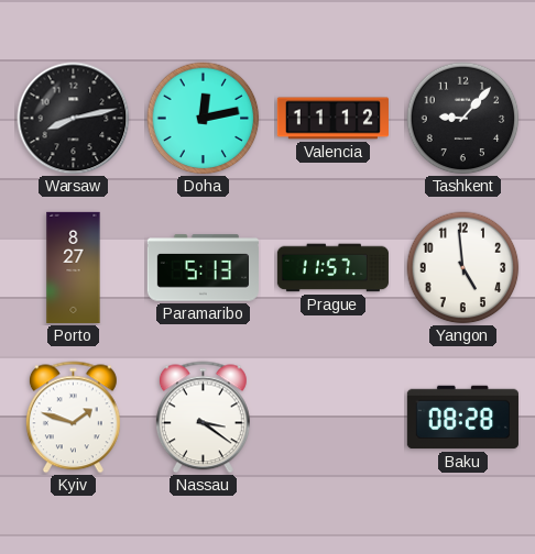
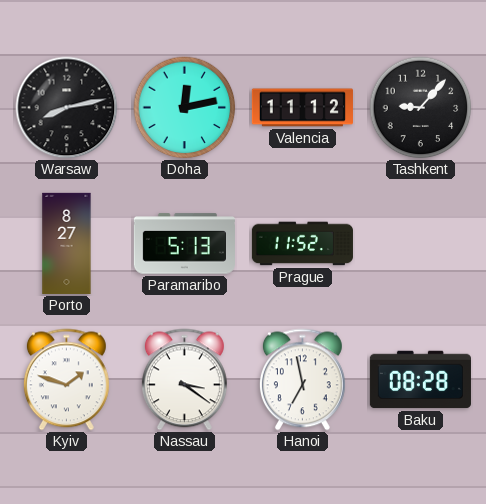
Prague: 11:57 -> 11:52
Yangon: 4:59 -> none
Hanoi: none -> 6:58
